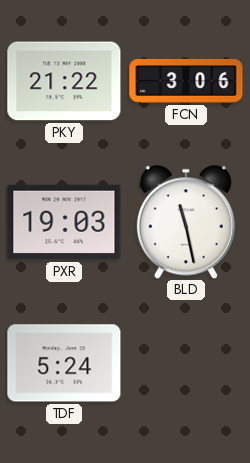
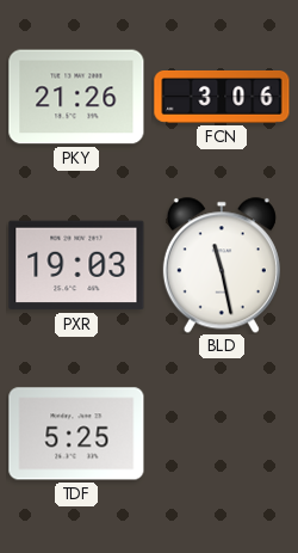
PKY: 21:22 -> 21:26
TDF: 5:24 -> 5:25
